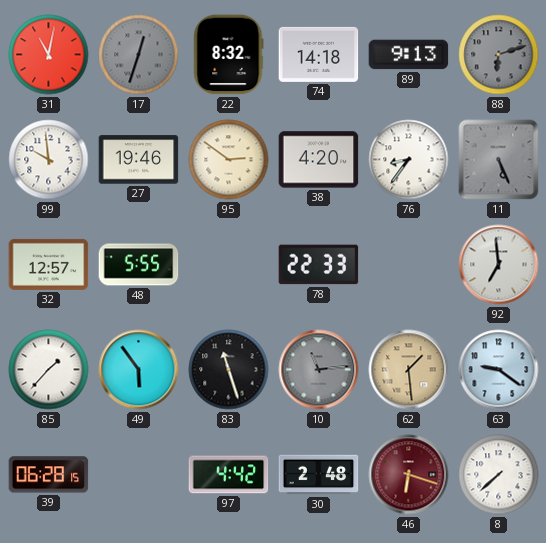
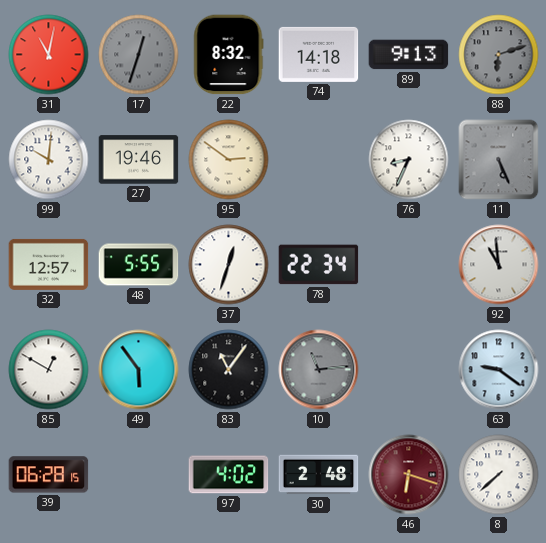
99: 9:59 -> 10:01
38: 4:20 -> none
76: 8:36 -> 8:34
37: none -> 12:33
78: 22:33 -> 22:34
92: 6:59 -> 10:59
85: 1:37 -> 12:50
83: 11:27 -> 11:06
62: 1:29 -> none
97: 4:42 -> 4:02
